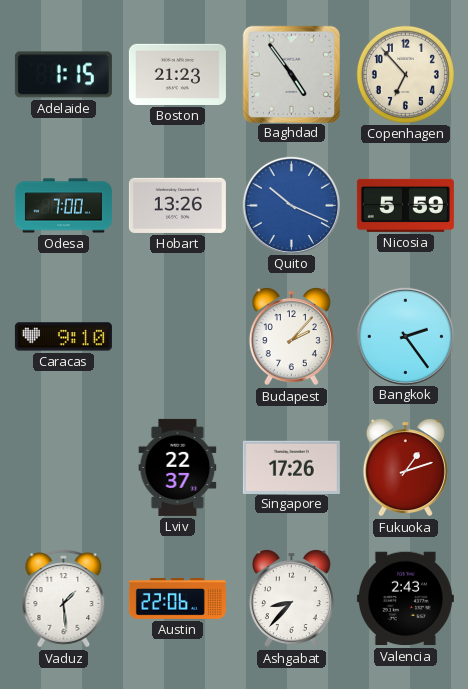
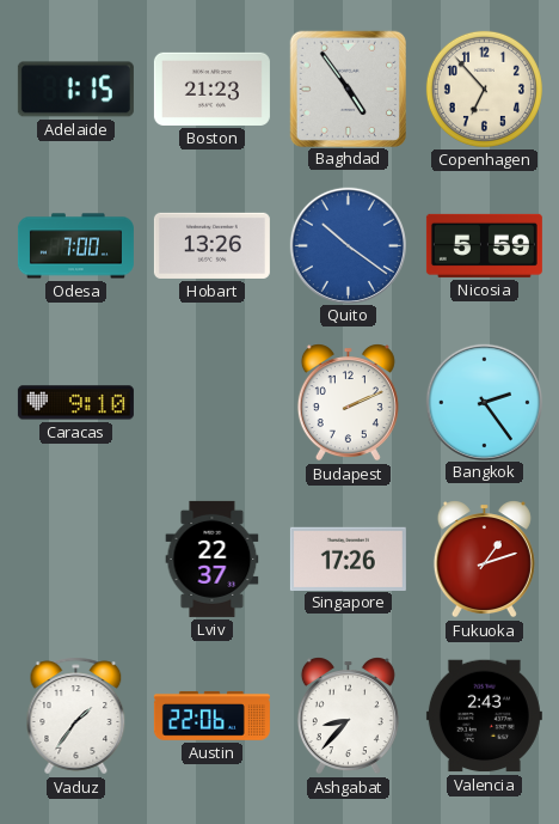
Quito: 10:19 -> 10:21
Budapest: 2:07 -> 2:11
Vaduz: 1:29 -> 1:36
